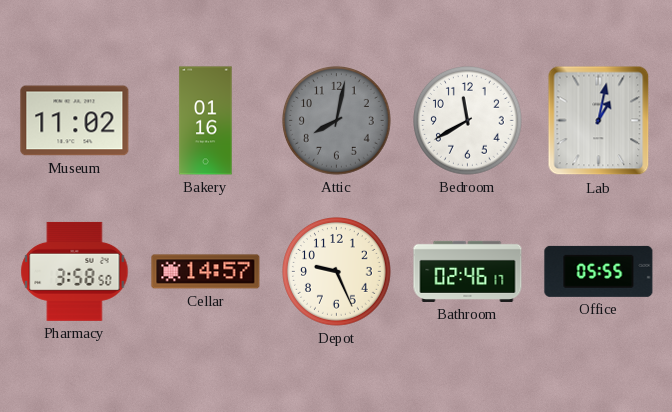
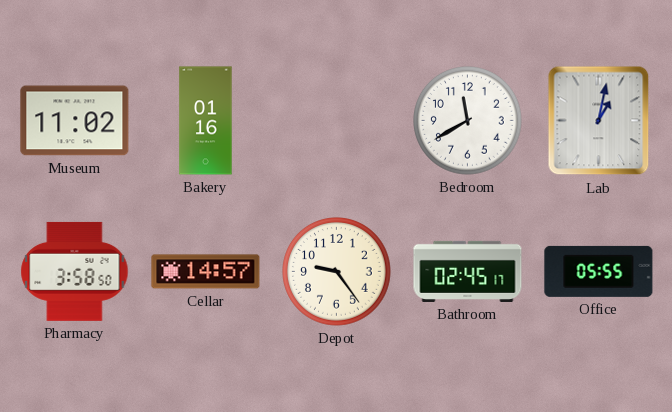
Attic: 8:02 -> none
Depot: 9:26 -> 9:24
Bathroom: 02:46 -> 02:45
